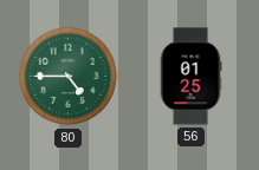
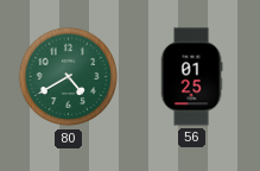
80: 4:45 -> 4:40
